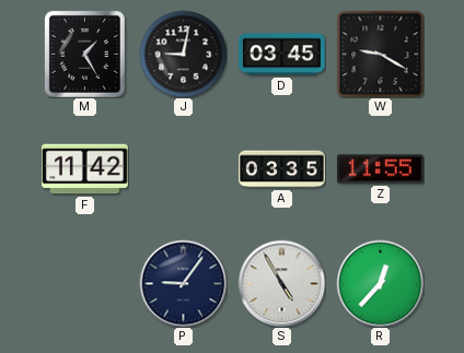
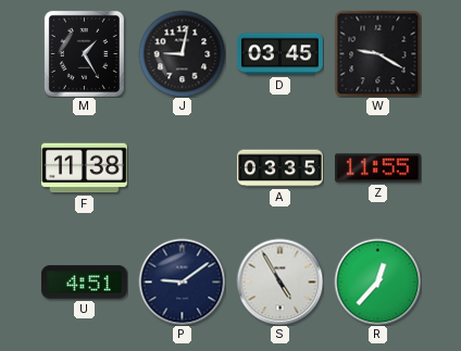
F: 11:42 -> 11:38
U: none -> 4:51
P: 9:06 -> 9:09
